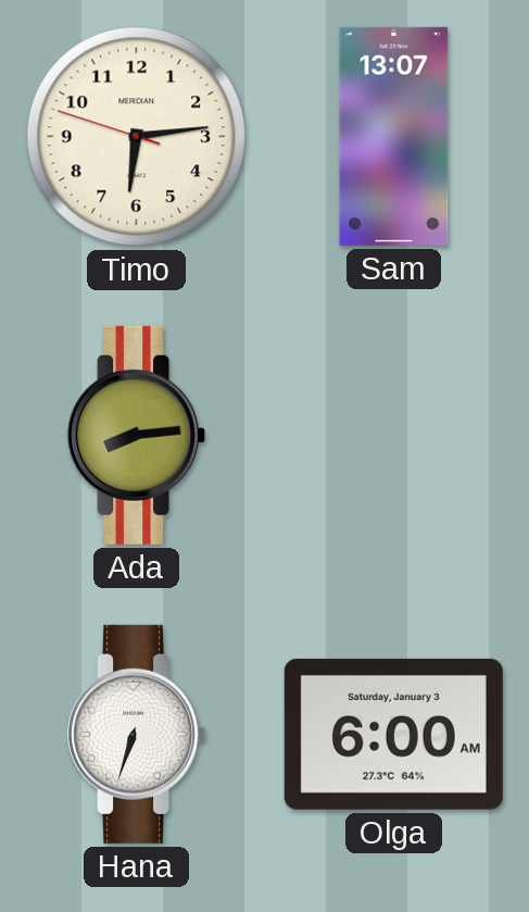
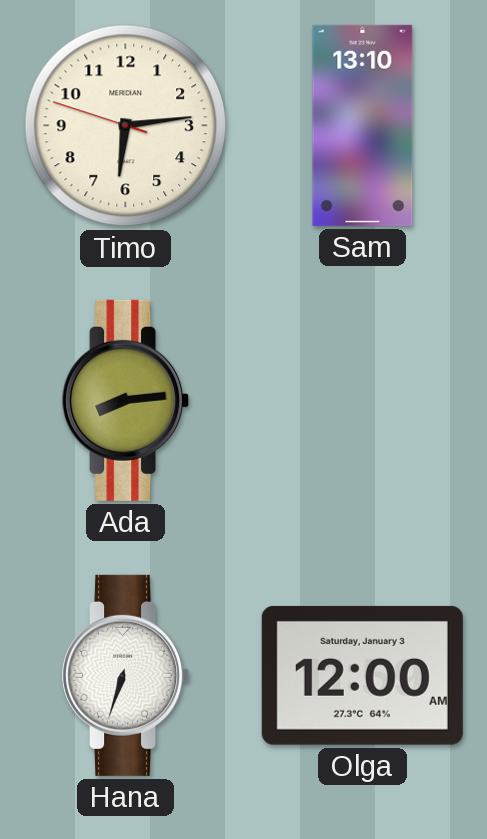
Sam: 13:07 -> 13:10
Olga: 6:00 -> 12:00
